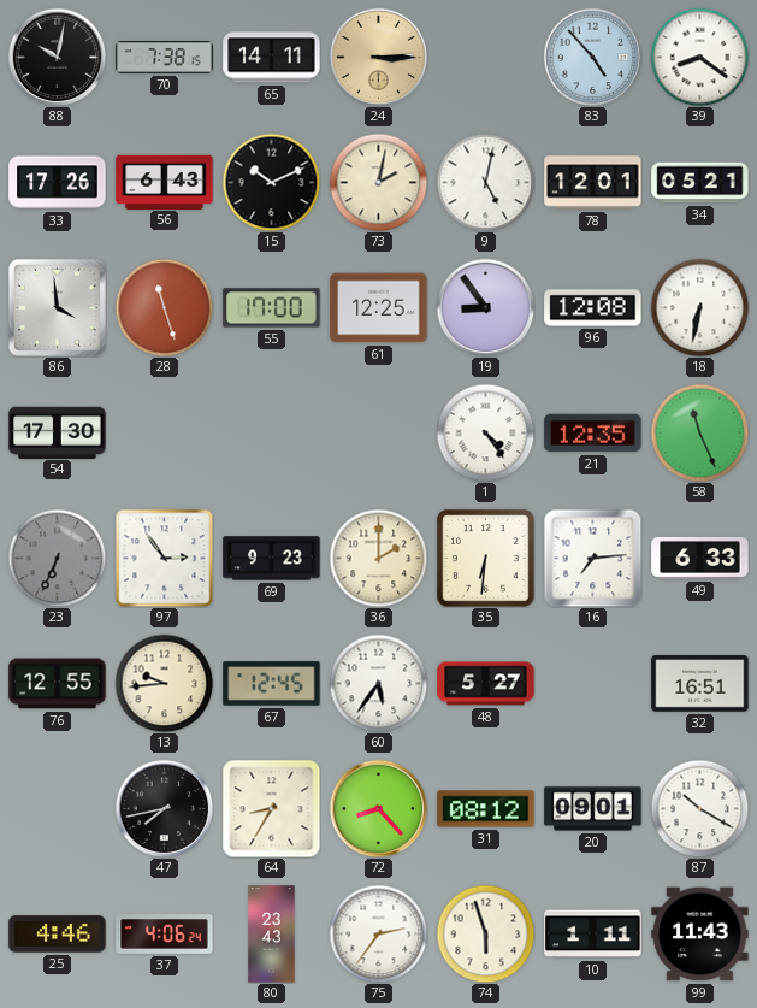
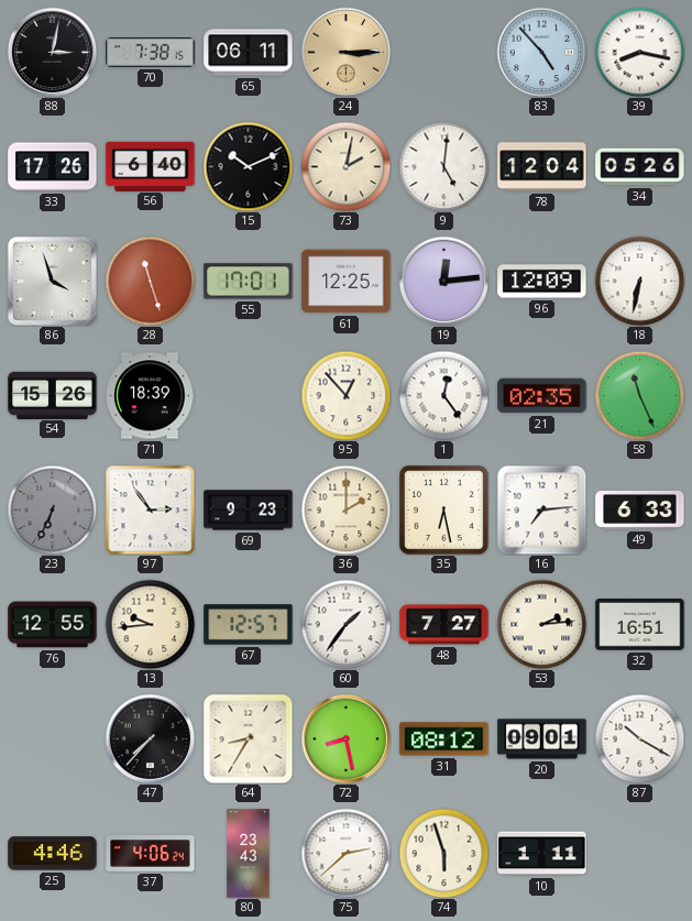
88: 10:02 -> 3:02
65: 14:11 -> 06:11
39: 8:21 -> 8:17
56: 6:43 -> 6:40
9: 5:02 -> 5:01
78: 12:01 -> 12:04
34: 05:21 -> 05:26
86: 3:59 -> 3:57
55: 17:00 -> 17:01
19: 8:54 -> 12:14
96: 12:08 -> 12:09
54: 17:30 -> 15:26
71: none -> 18:39
95: none -> 12:53
1: 4:24 -> 12:24
21: 12:35 -> 02:35
35: 6:31 -> 6:28
67: 12:45 -> 12:57
60: 5:36 -> 1:36
48: 5:27 -> 7:27
53: none -> 2:14
47: 7:43 -> 7:37
72: 8:23 -> 8:28
75: 2:36 -> 2:38
99: 11:43 -> none
